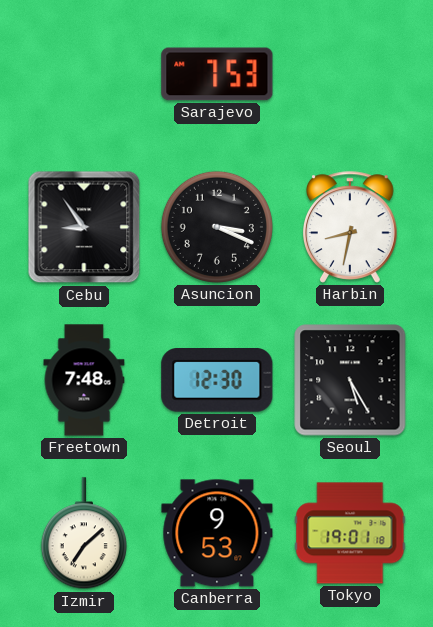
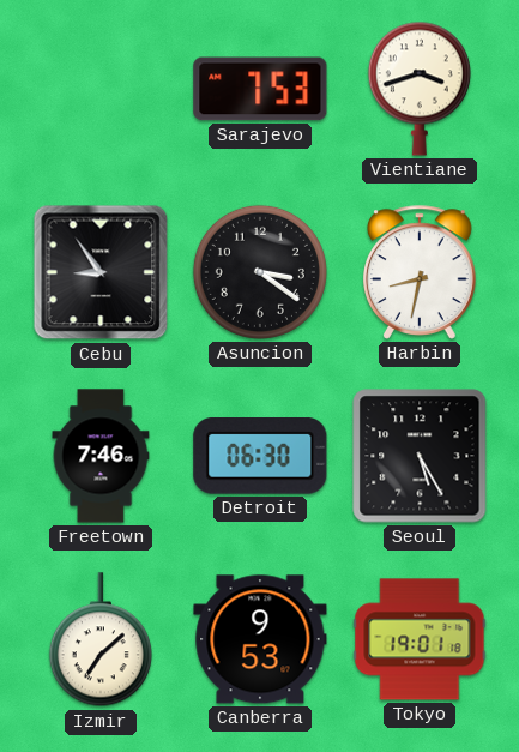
Vientiane: none -> 3:42
Asuncion: 3:19 -> 3:21
Freetown: 7:48 -> 7:46
Detroit: 12:30 -> 06:30
